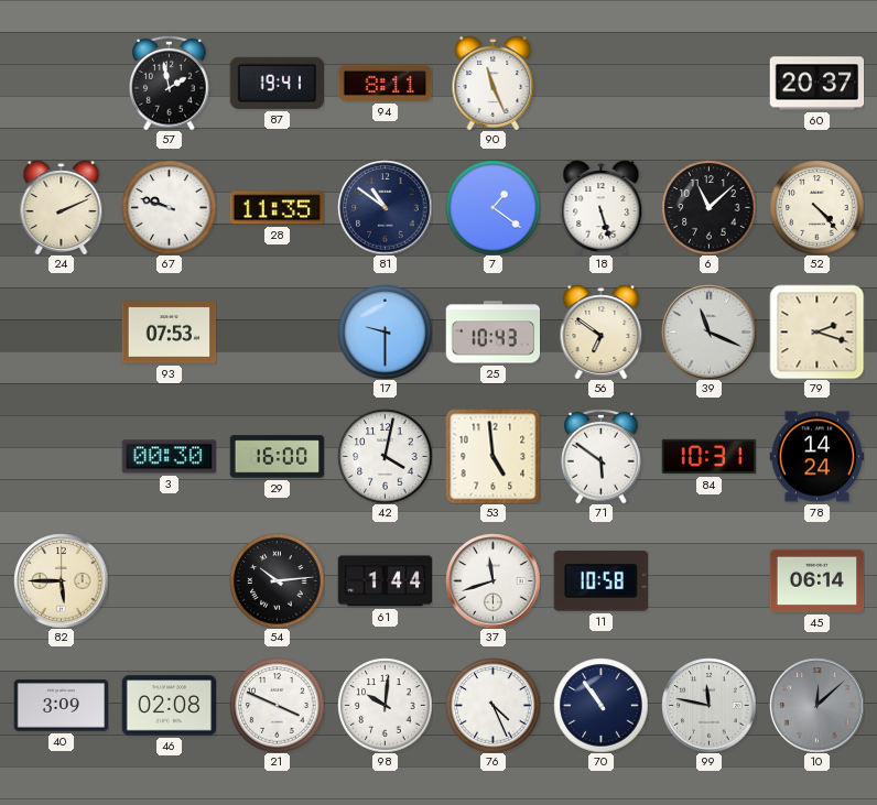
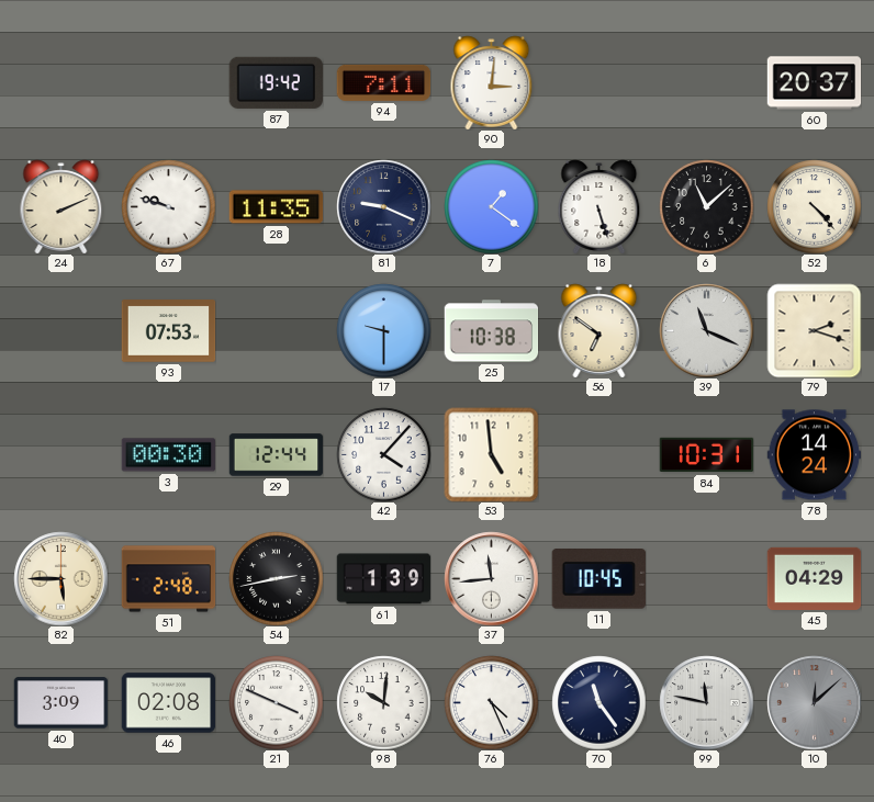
57: 1:58 -> none
87: 19:41 -> 19:42
94: 8:11 -> 7:11
90: 11:26 -> 3:01
81: 10:51 -> 9:19
25: 10:43 -> 10:38
29: 16:00 -> 12:44
42: 4:02 -> 4:07
71: 5:51 -> none
51: none -> 2:48
54: 10:14 -> 2:43
61: 1:44 -> 1:39
37: 11:42 -> 11:44
11: 10:58 -> 10:45
45: 06:14 -> 04:29
70: 10:54 -> 11:24
